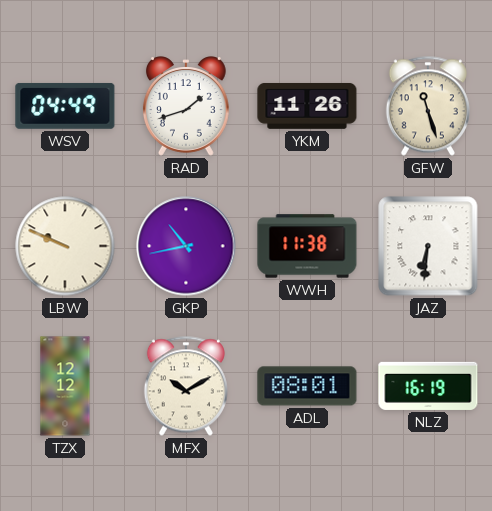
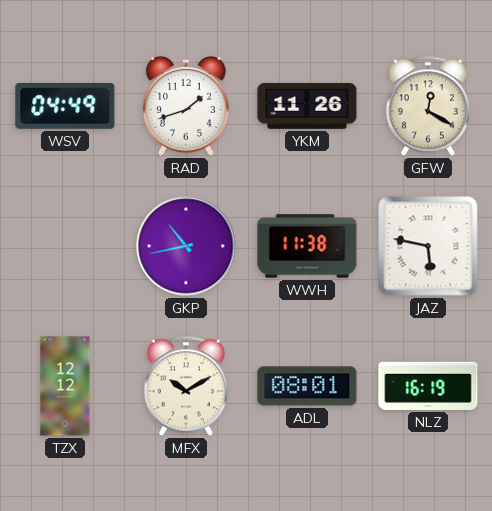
GFW: 11:27 -> 12:20
LBW: 9:49 -> none
JAZ: 6:31 -> 5:47
